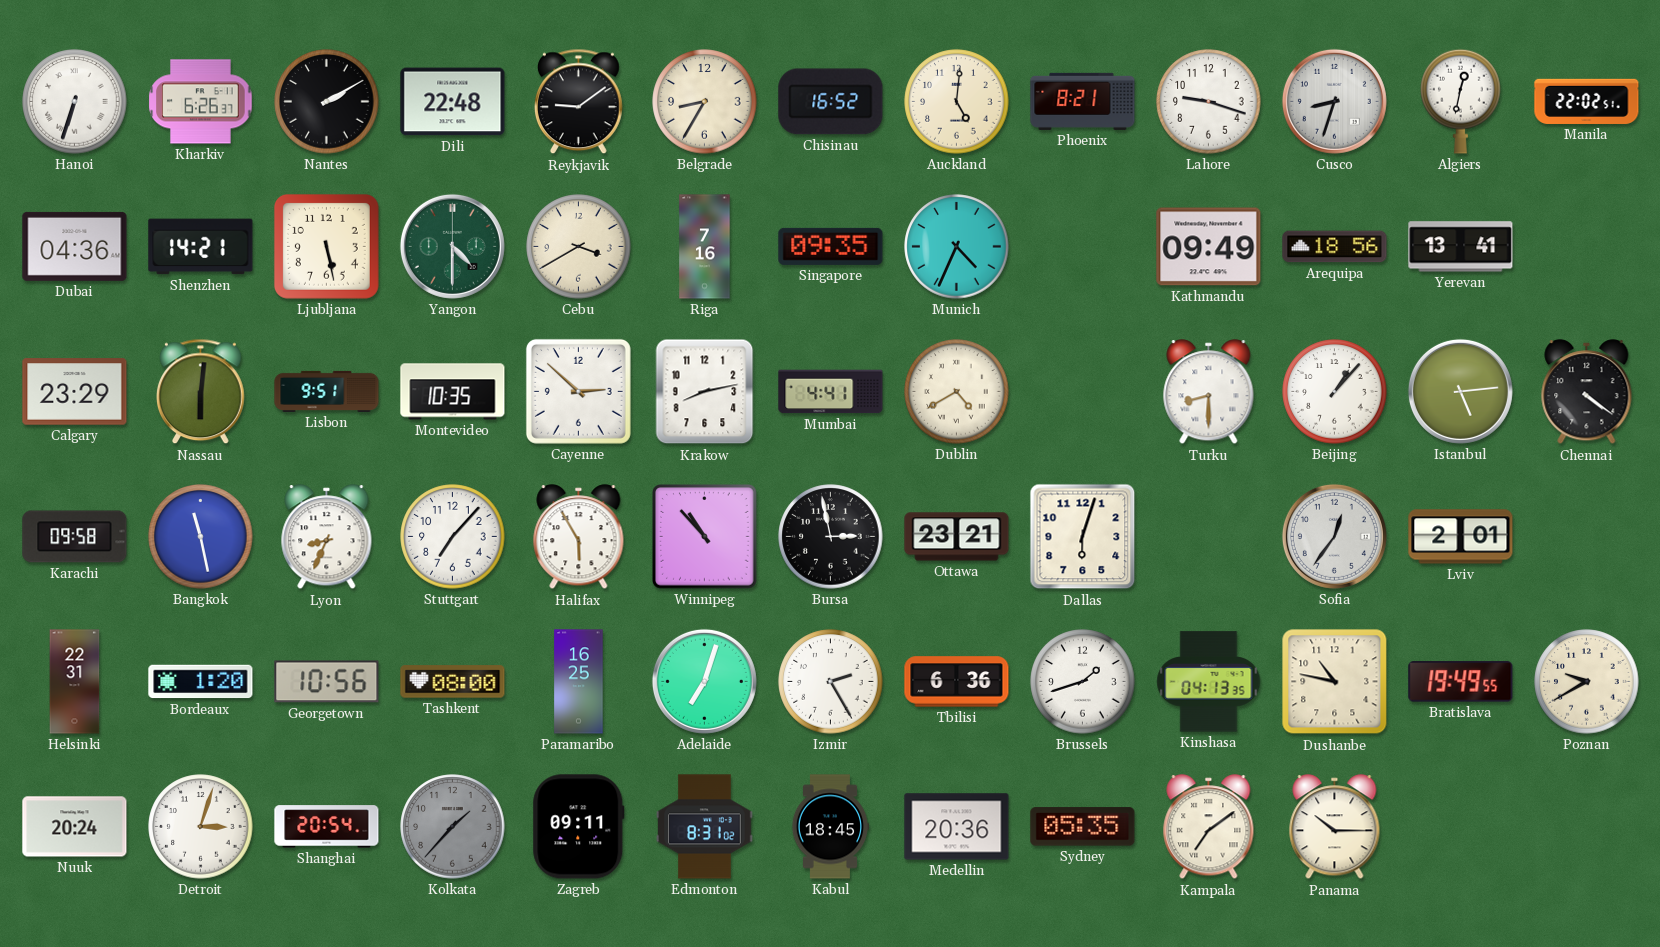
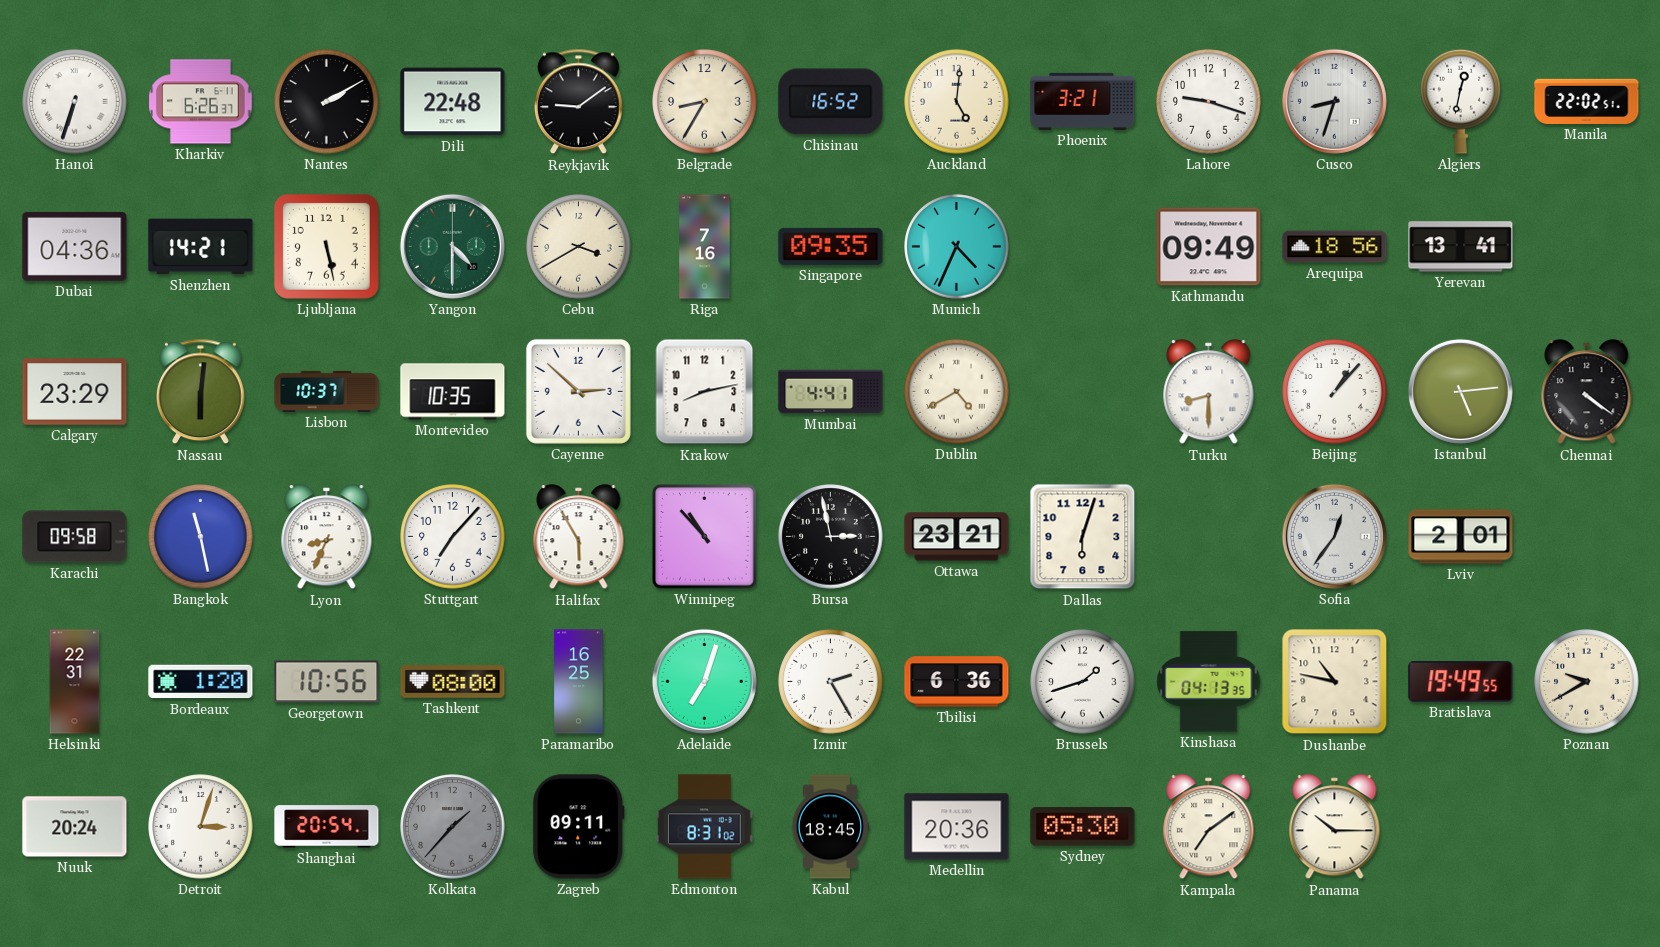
Phoenix: 8:21 -> 3:21
Lisbon: 9:51 -> 10:37
Sydney: 05:35 -> 05:30
